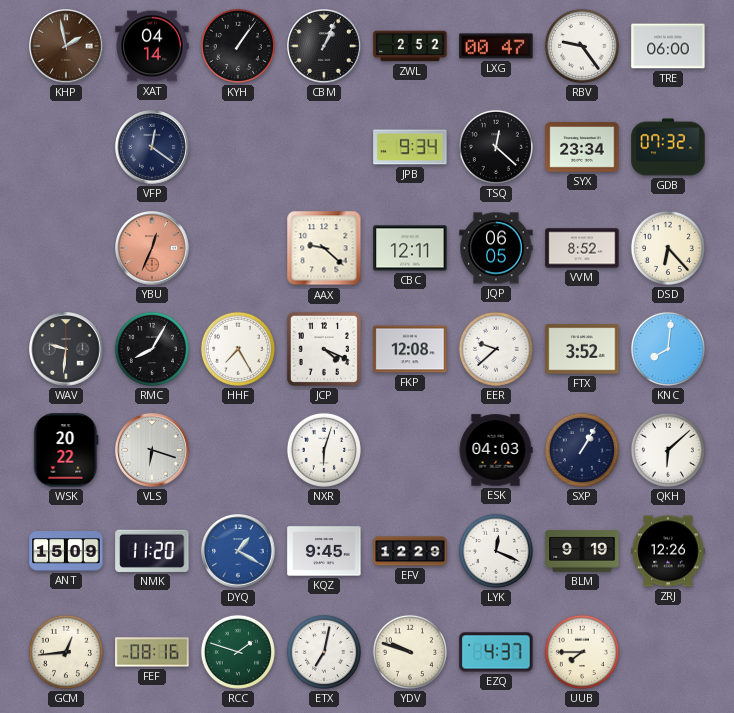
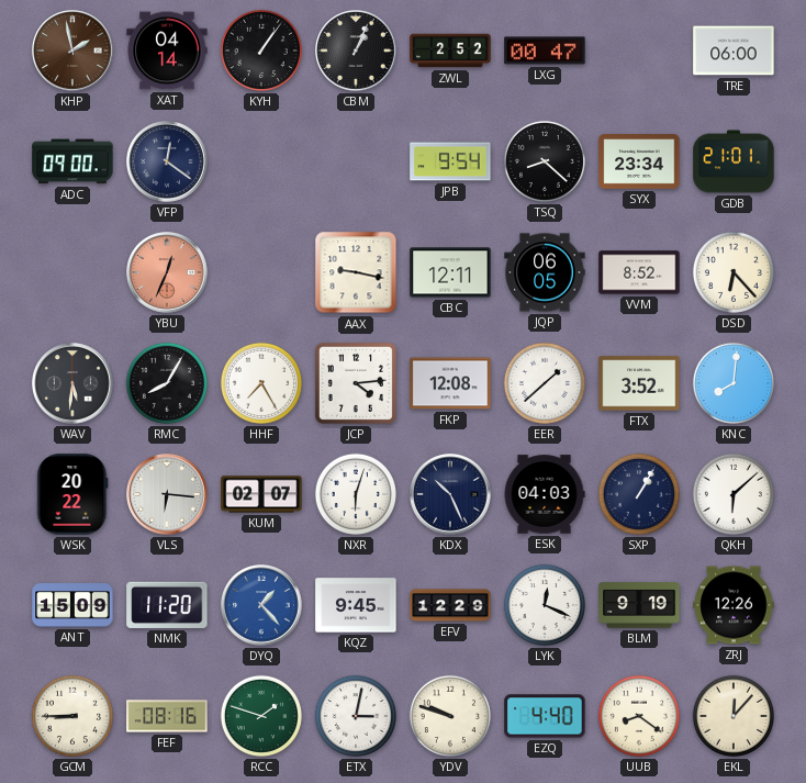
RBV: 9:24 -> none
ADC: none -> 09:00
JPB: 9:34 -> 9:54
TSQ: 12:22 -> 8:22
GDB: 07:32 -> 21:01
AAX: 9:22 -> 9:17
WAV: 9:31 -> 5:31
JCP: 4:19 -> 4:14
EER: 9:38 -> 1:38
VLS: 6:18 -> 6:16
KUM: none -> 02:07
KDX: none -> 10:26
DYQ: 1:20 -> 1:23
GCM: 12:44 -> 8:45
ETX: 7:02 -> 3:02
EZQ: 4:37 -> 4:40
UUB: 7:45 -> 8:21
EKL: none -> 12:07
